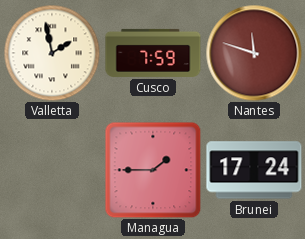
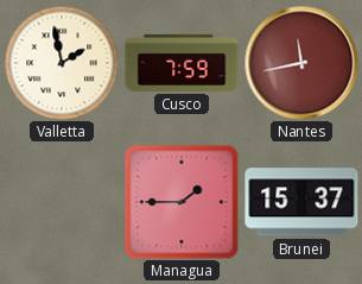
Nantes: 11:48 -> 11:43
Brunei: 17:24 -> 15:37
